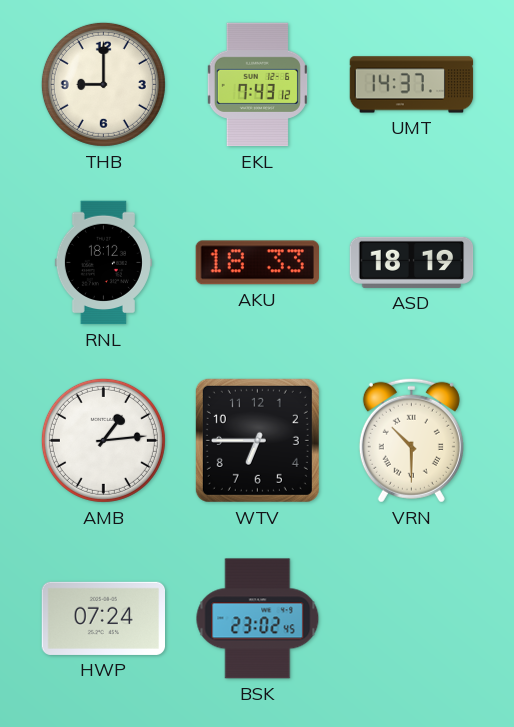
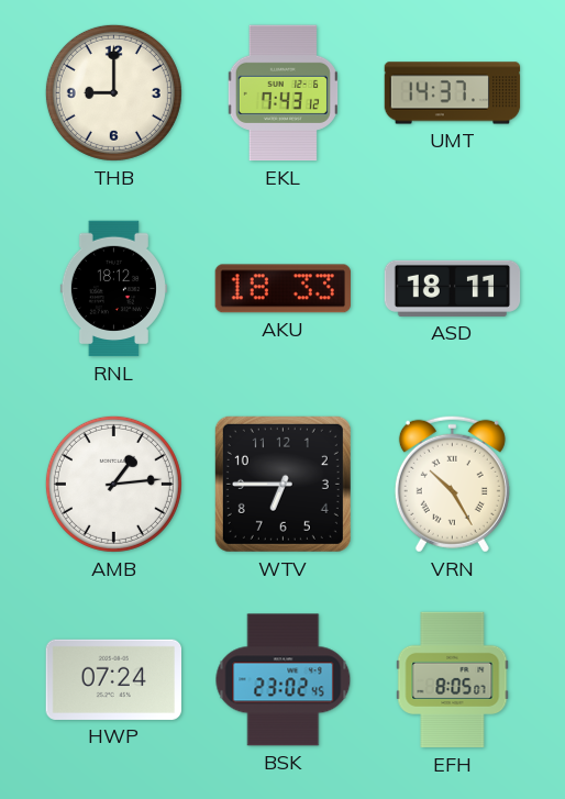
ASD: 18:19 -> 18:11
VRN: 10:30 -> 10:25
EFH: none -> 8:05
